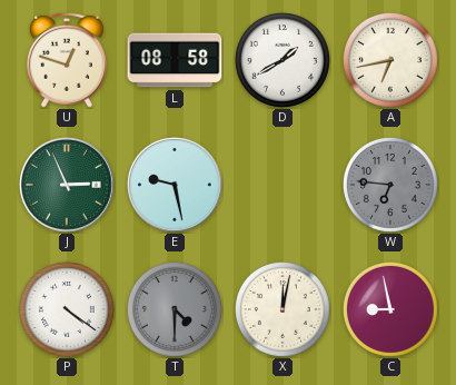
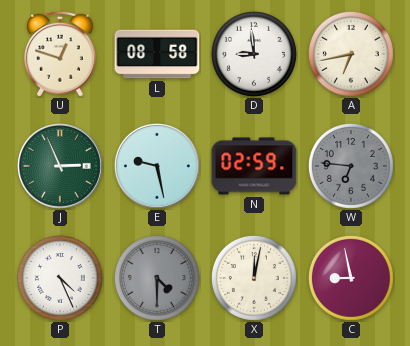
D: 1:40 -> 8:59
N: none -> 02:59
P: 4:21 -> 4:26
